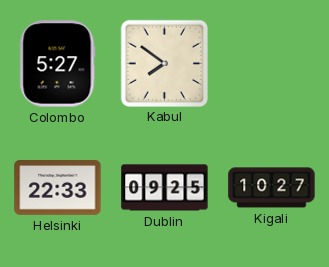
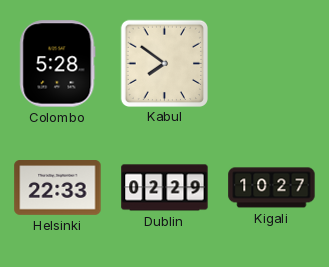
Colombo: 5:27 -> 5:28
Dublin: 09:25 -> 02:29
